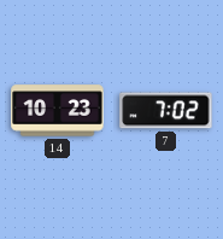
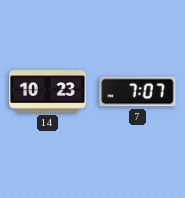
7: 7:02 -> 7:07
